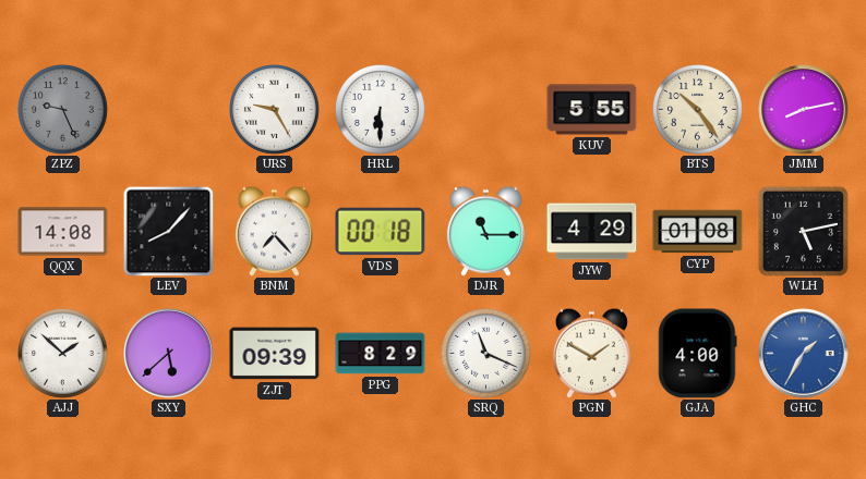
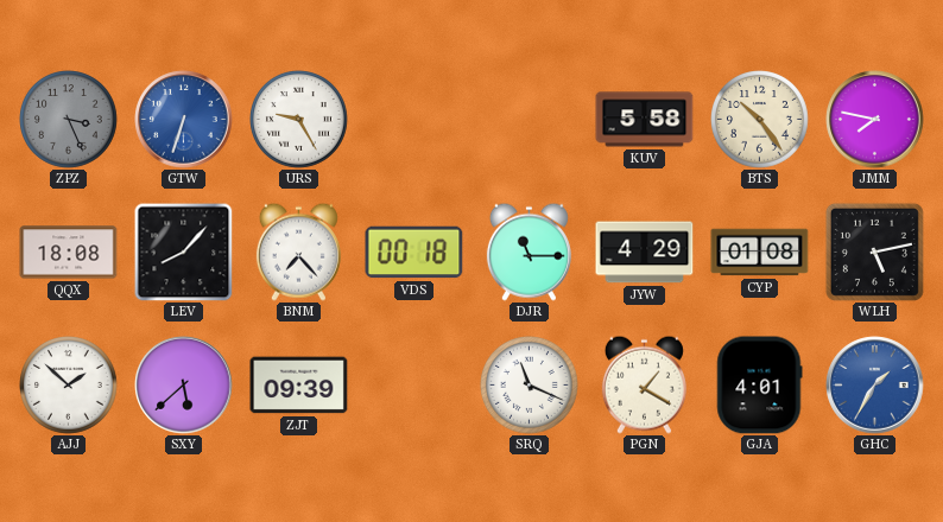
ZPZ: 9:26 -> 3:26
GTW: none -> 6:33
HRL: 6:30 -> none
KUV: 5:55 -> 5:58
JMM: 8:13 -> 7:47
QQX: 14:08 -> 18:08
PPG: 8:29 -> none
PGN: 1:50 -> 1:20
GJA: 4:00 -> 4:01
